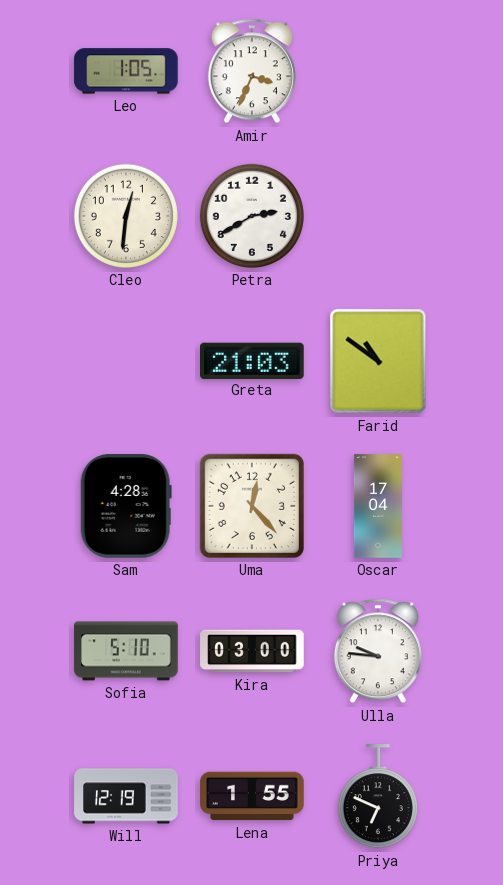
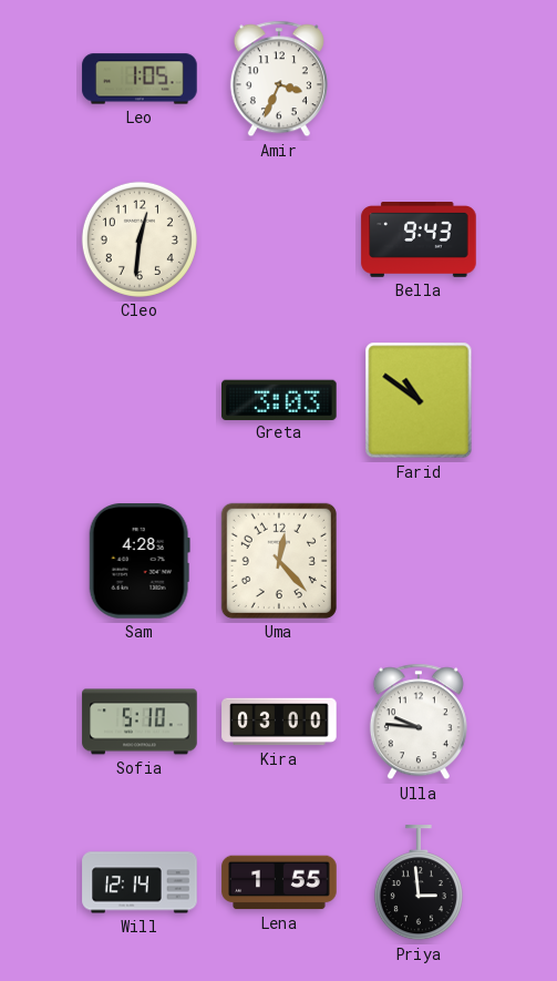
Petra: 2:40 -> none
Bella: none -> 9:43
Greta: 21:03 -> 3:03
Oscar: 17:04 -> none
Will: 12:19 -> 12:14
Priya: 6:49 -> 2:59
